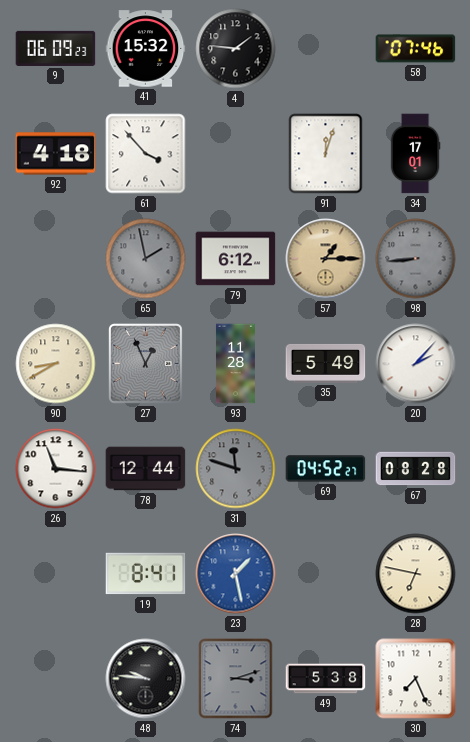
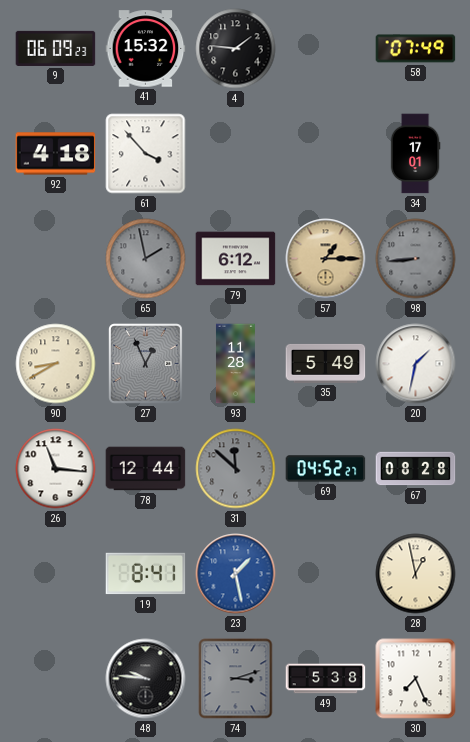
58: 07:46 -> 07:49
91: 12:03 -> none
20: 2:07 -> 1:32
31: 11:48 -> 11:52
28: 6:47 -> 12:58
